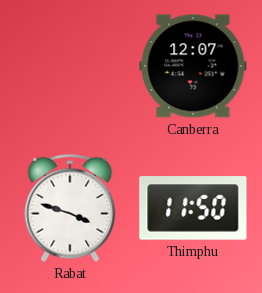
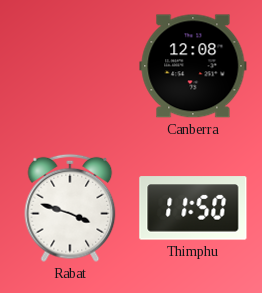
Canberra: 12:07 -> 12:08
